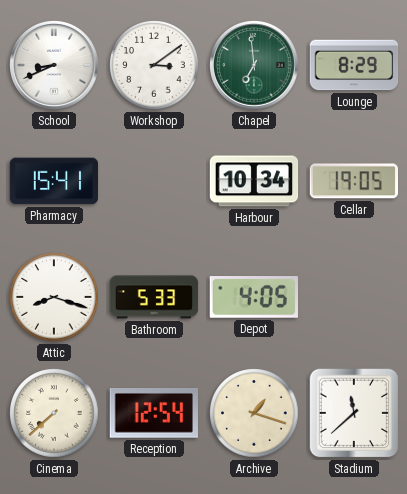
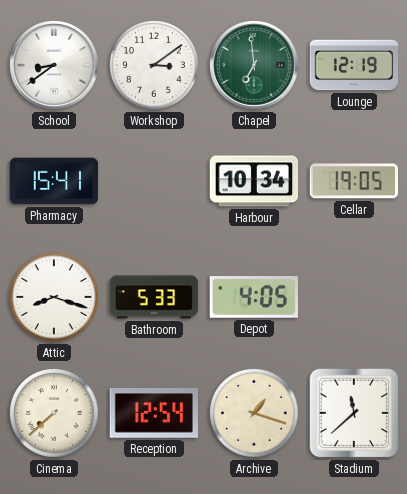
School: 8:41 -> 8:39
Lounge: 8:29 -> 12:19
